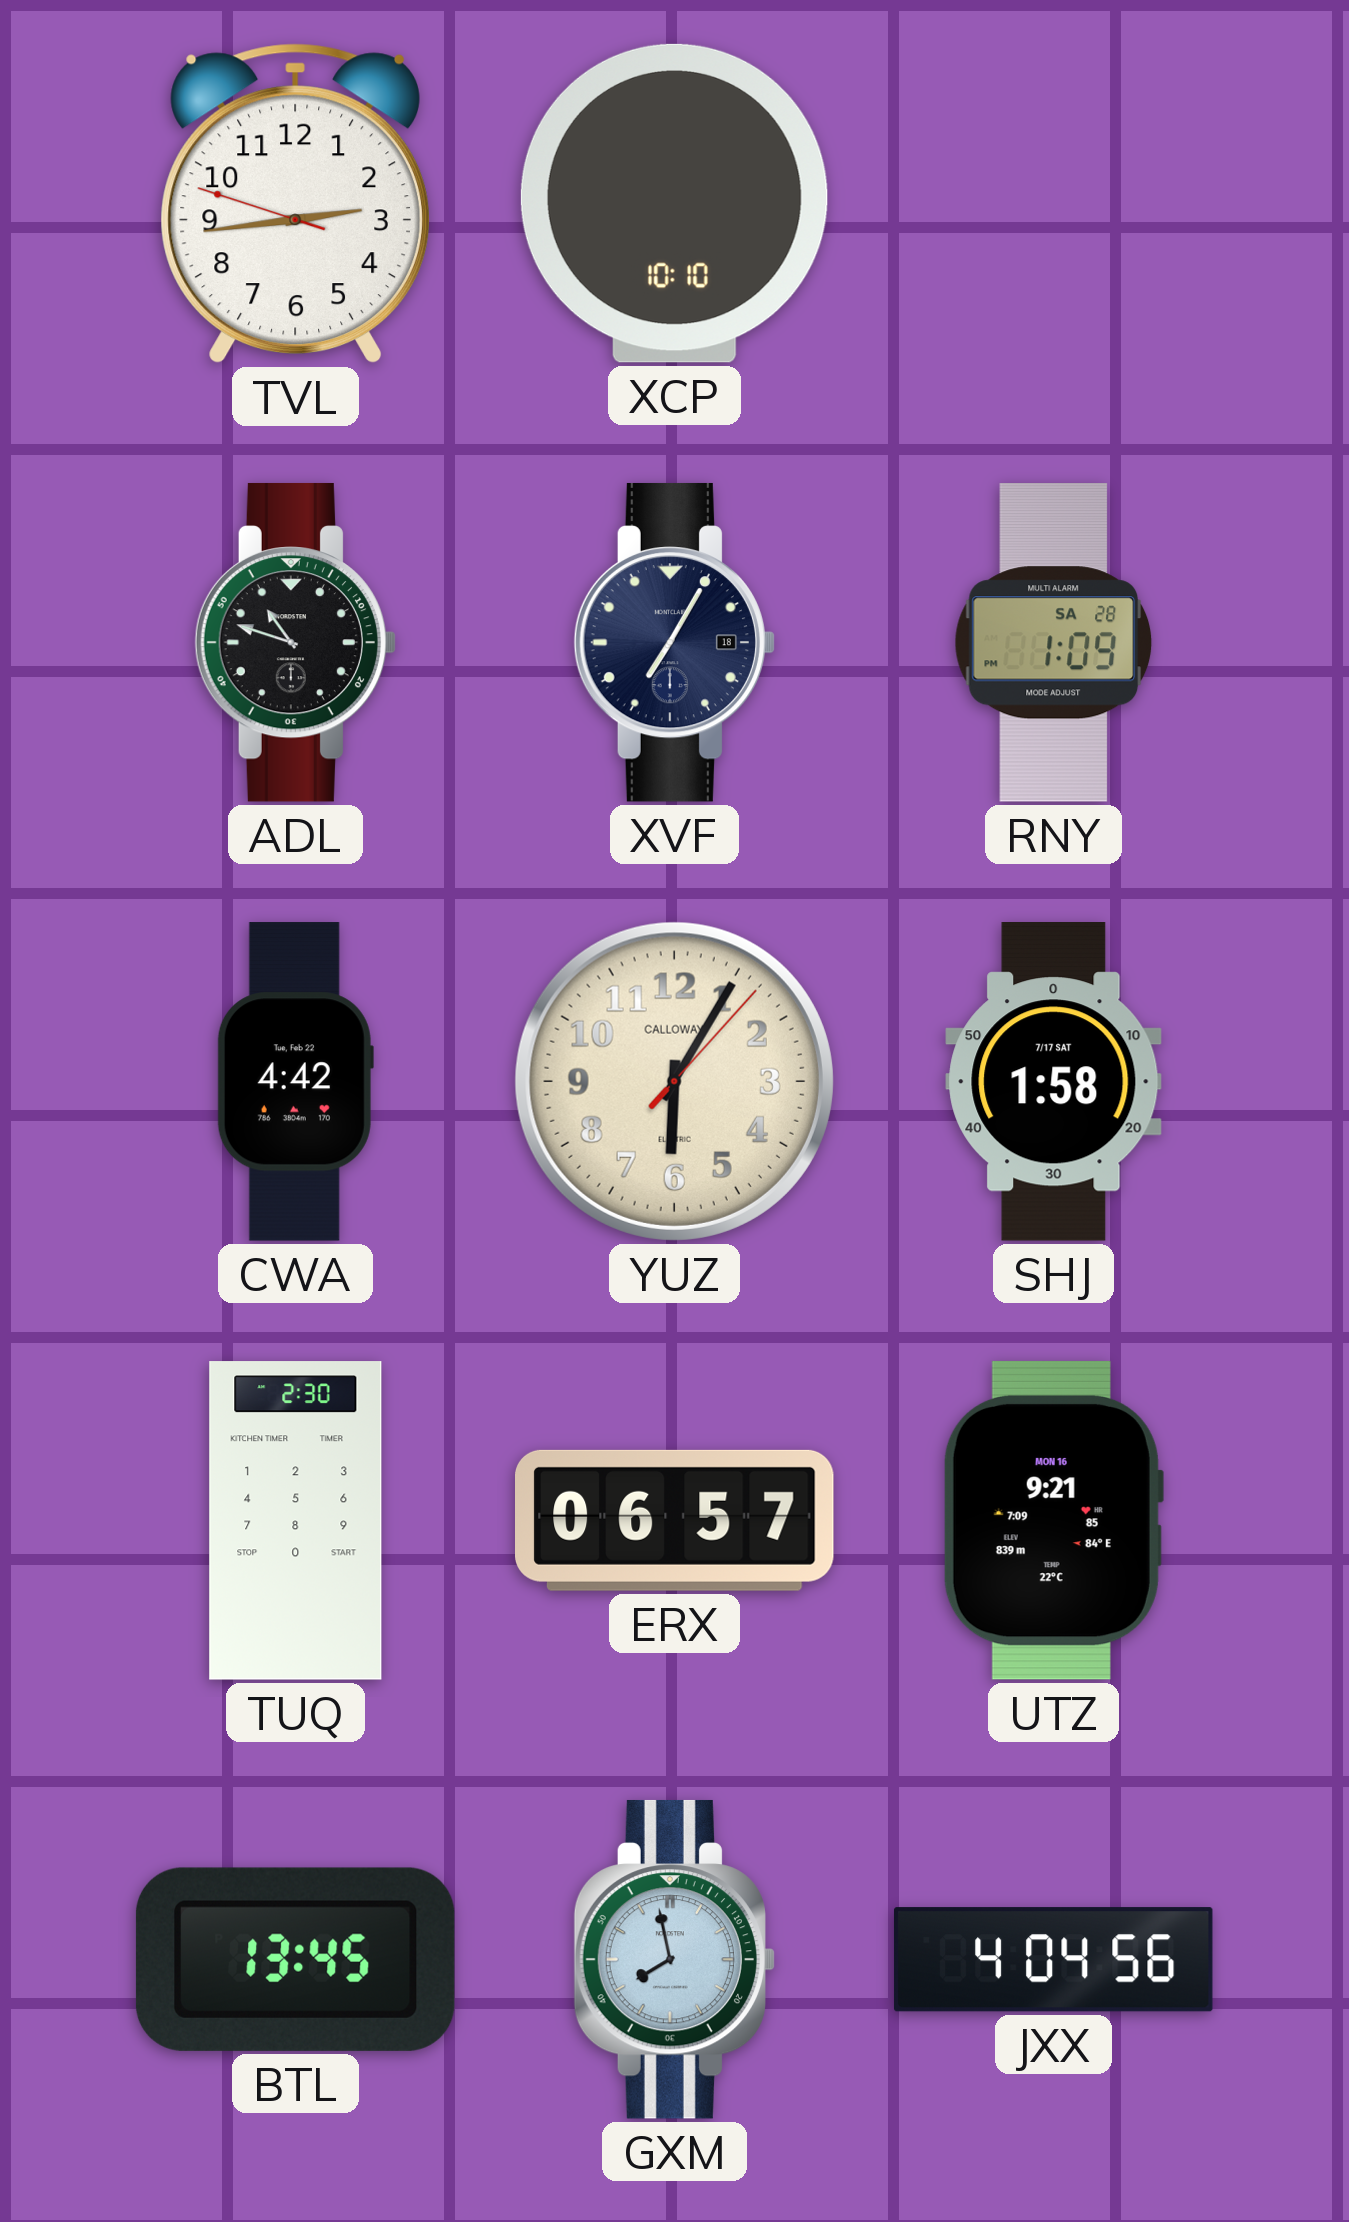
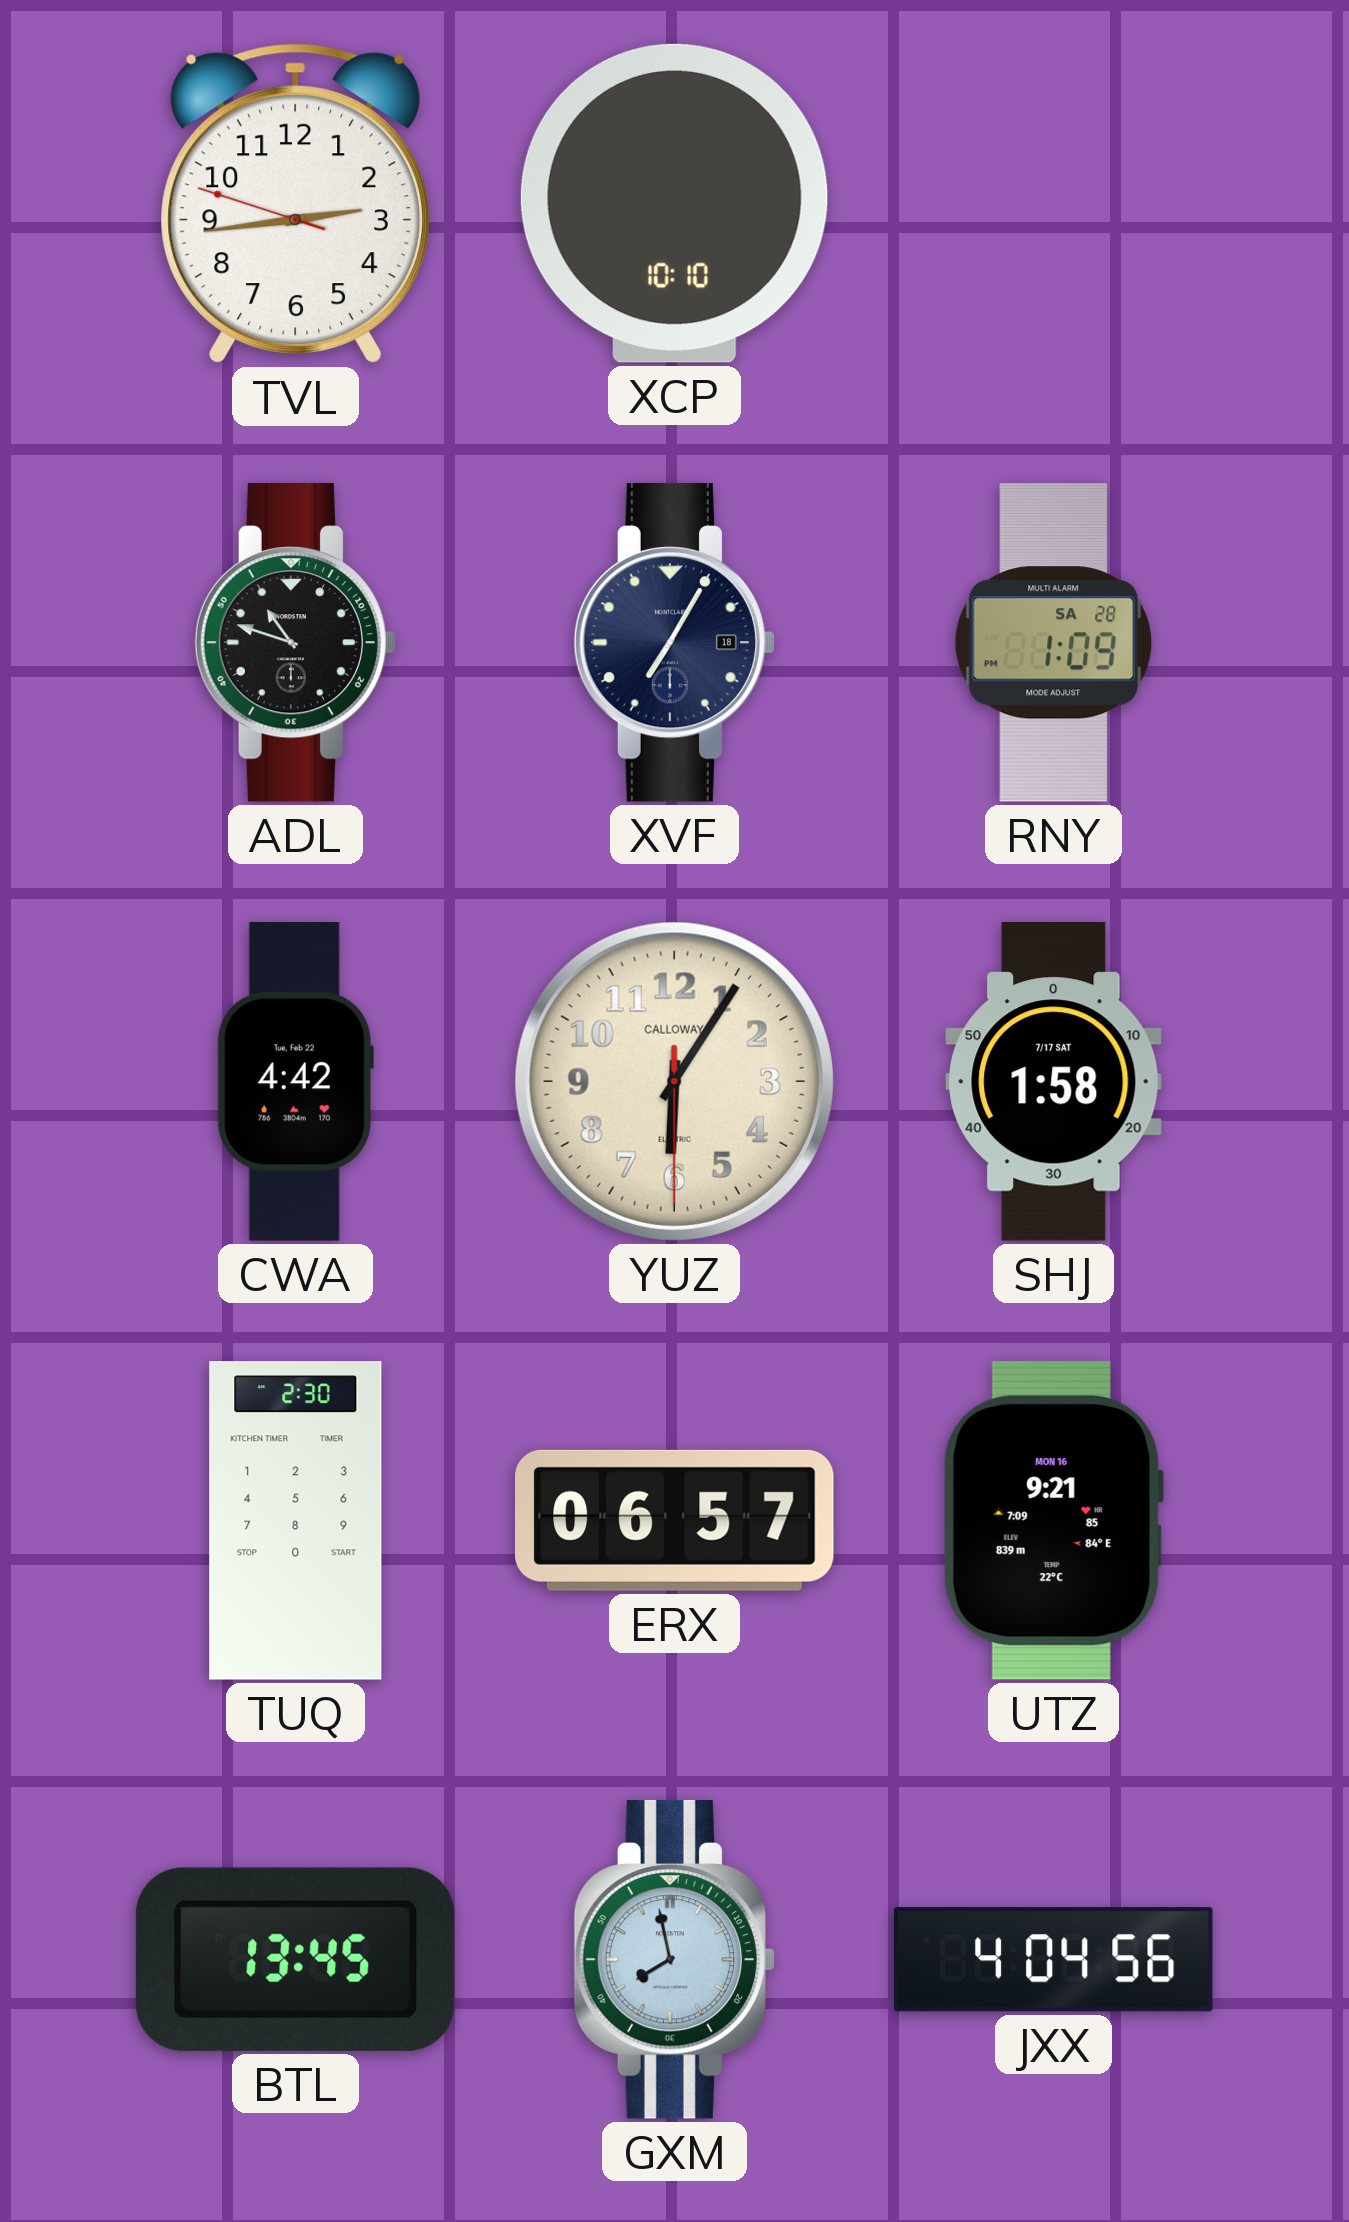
YUZ: 6:05:07 -> 6:05:30
